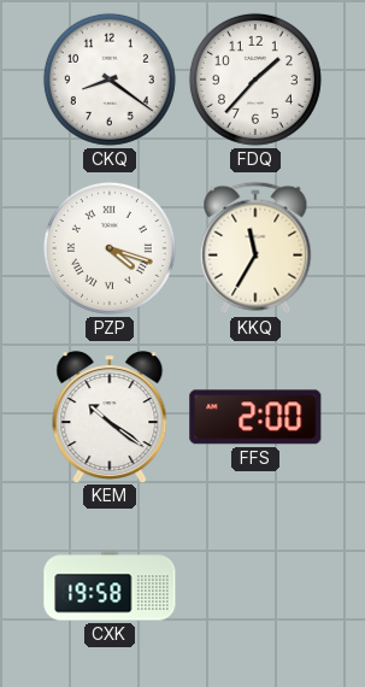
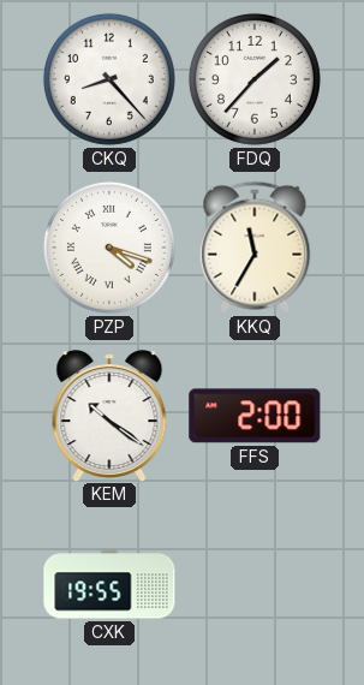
CKQ: 8:21 -> 8:23
CXK: 19:58 -> 19:55
